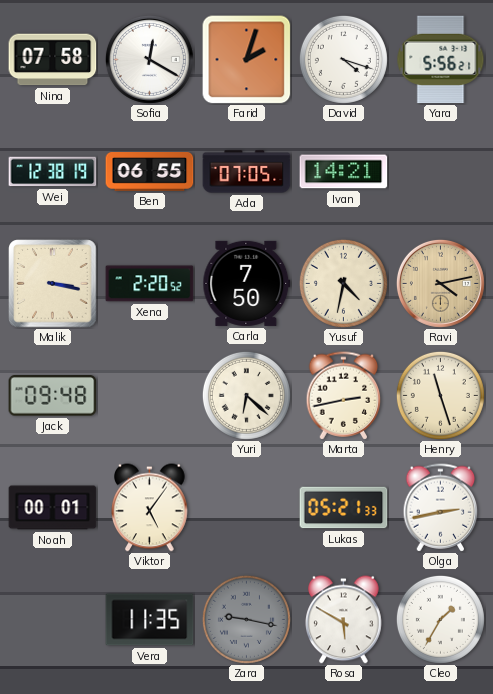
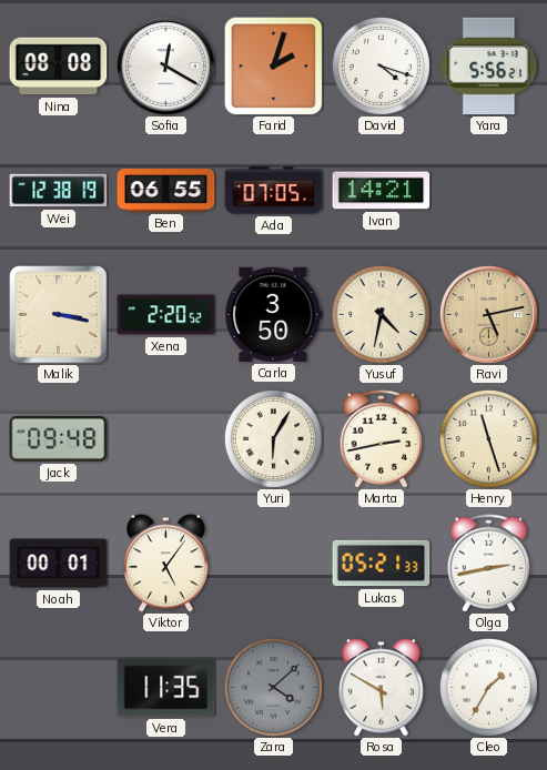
Nina: 07:58 -> 08:08
Carla: 7:50 -> 3:50
Ravi: 4:13 -> 5:13
Yuri: 6:22 -> 6:05
Zara: 9:17 -> 4:08
